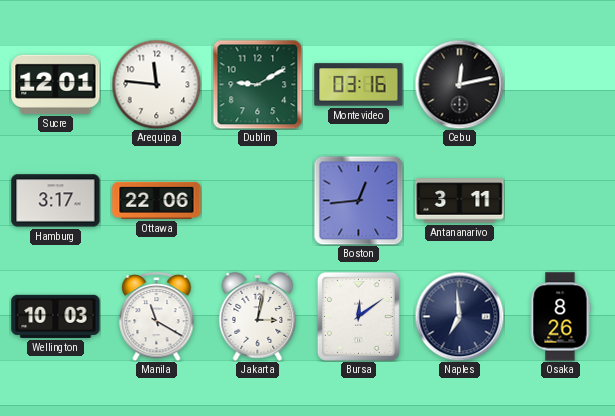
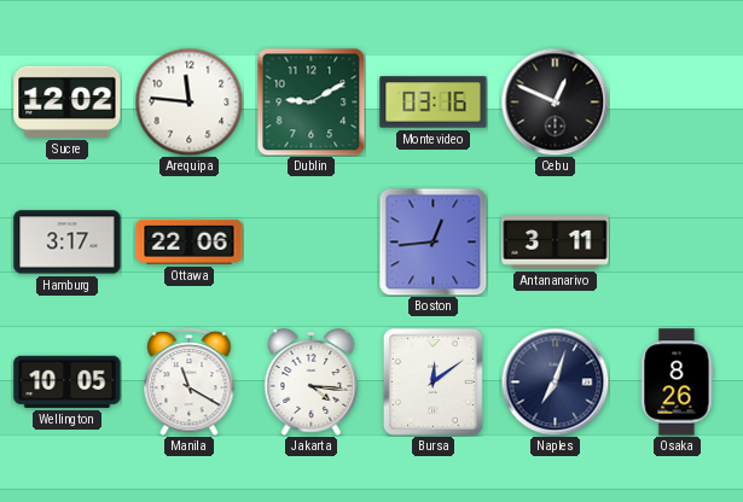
Sucre: 12:01 -> 12:02
Cebu: 12:13 -> 12:49
Wellington: 10:03 -> 10:05
Jakarta: 3:02 -> 4:16
Naples: 6:59 -> 7:03
